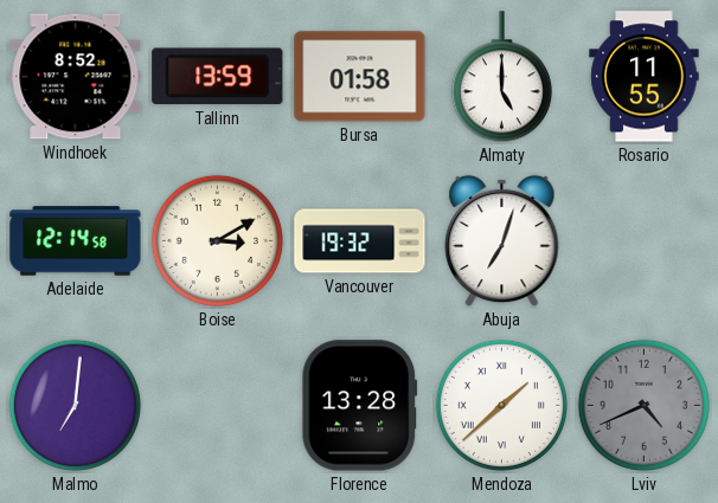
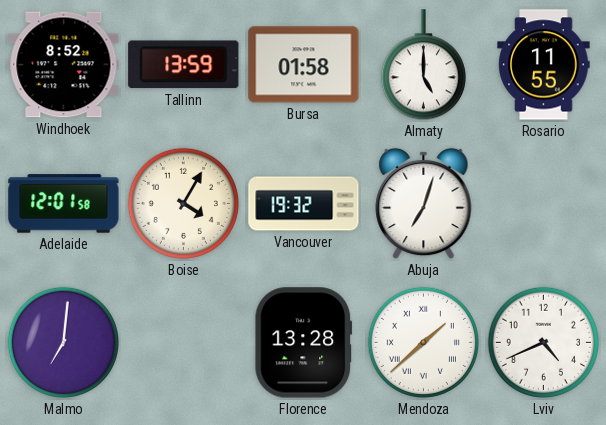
Adelaide: 12:14 -> 12:01
Boise: 3:10 -> 4:05
Lviv dial: grey -> white
